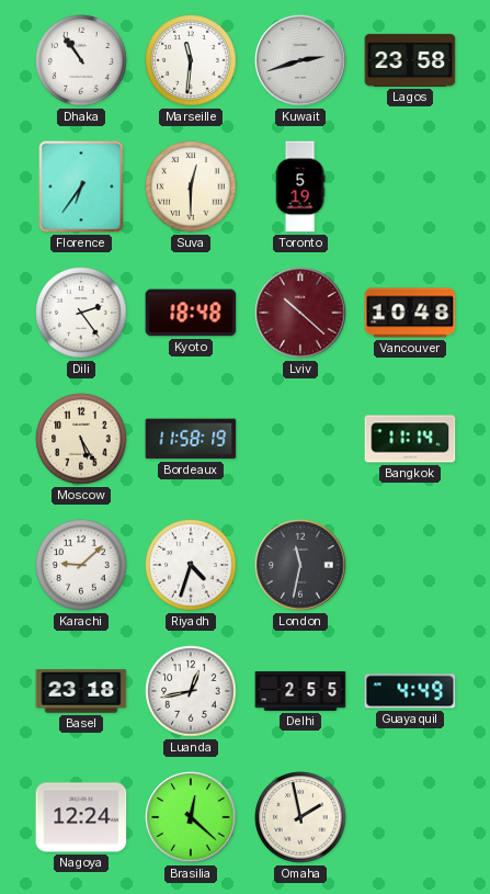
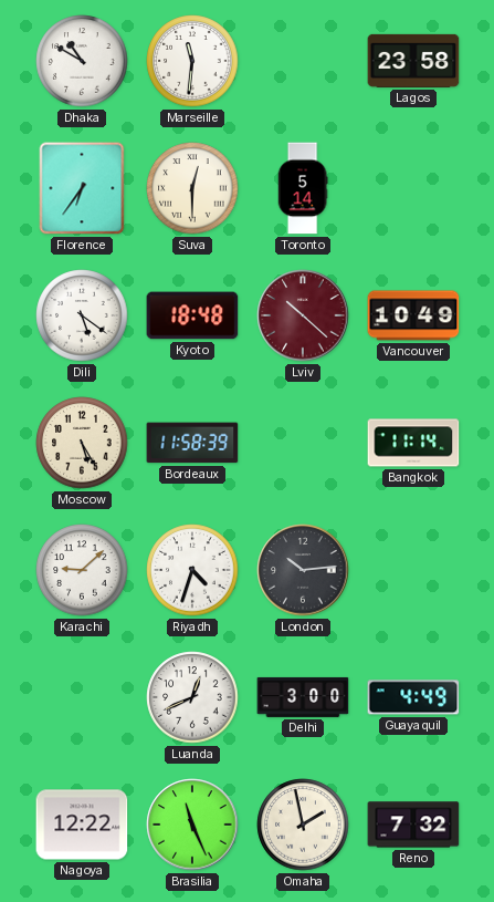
Dhaka: 10:54 -> 10:50
Kuwait: 2:42 -> none
Toronto: 5:19 -> 5:14
Dili: 2:24 -> 5:21
Vancouver: 10:48 -> 10:49
Bordeaux: 11:58:19 -> 11:58:39
London: 11:32 -> 10:14
Basel: 23:18 -> none
Luanda: 12:43 -> 12:41
Delhi: 2:55 -> 3:00
Nagoya: 12:24 -> 12:22
Brasilia: 12:22 -> 11:26
Reno: none -> 7:32
